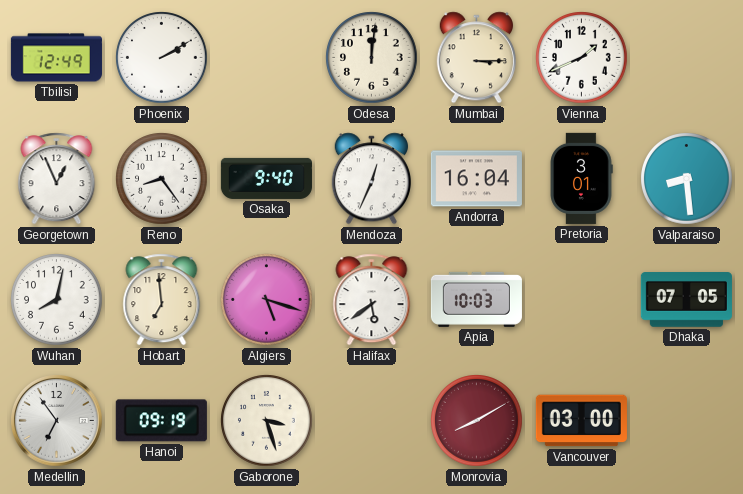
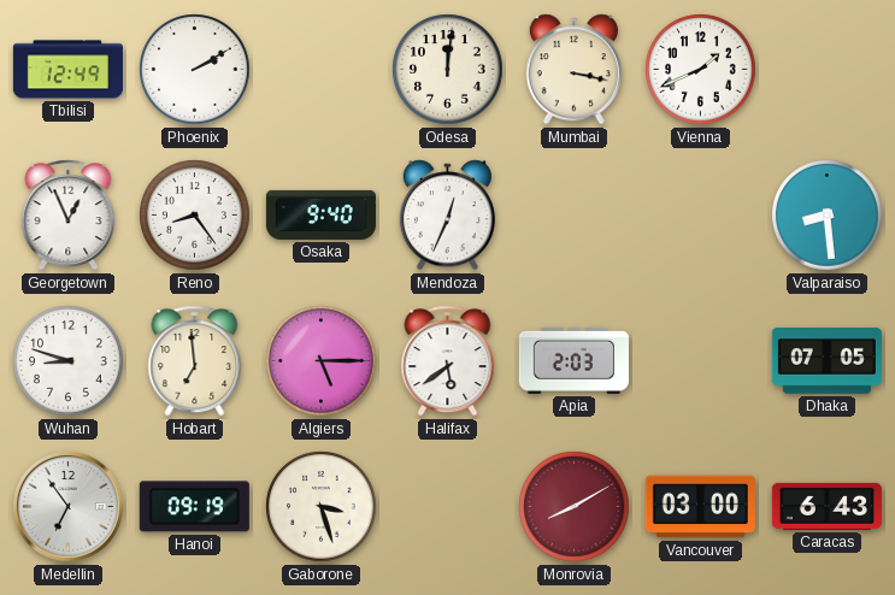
Mumbai: 3:15 -> 3:17
Andorra: 16:04 -> none
Pretoria: 3:01 -> none
Wuhan: 8:02 -> 8:48
Algiers: 5:18 -> 5:15
Apia: 10:03 -> 2:03
Caracas: none -> 6:43
